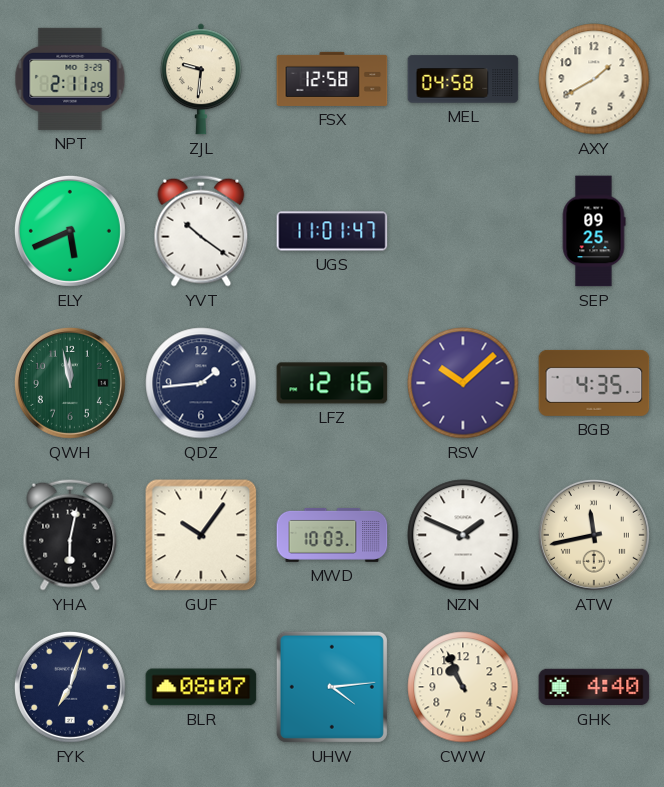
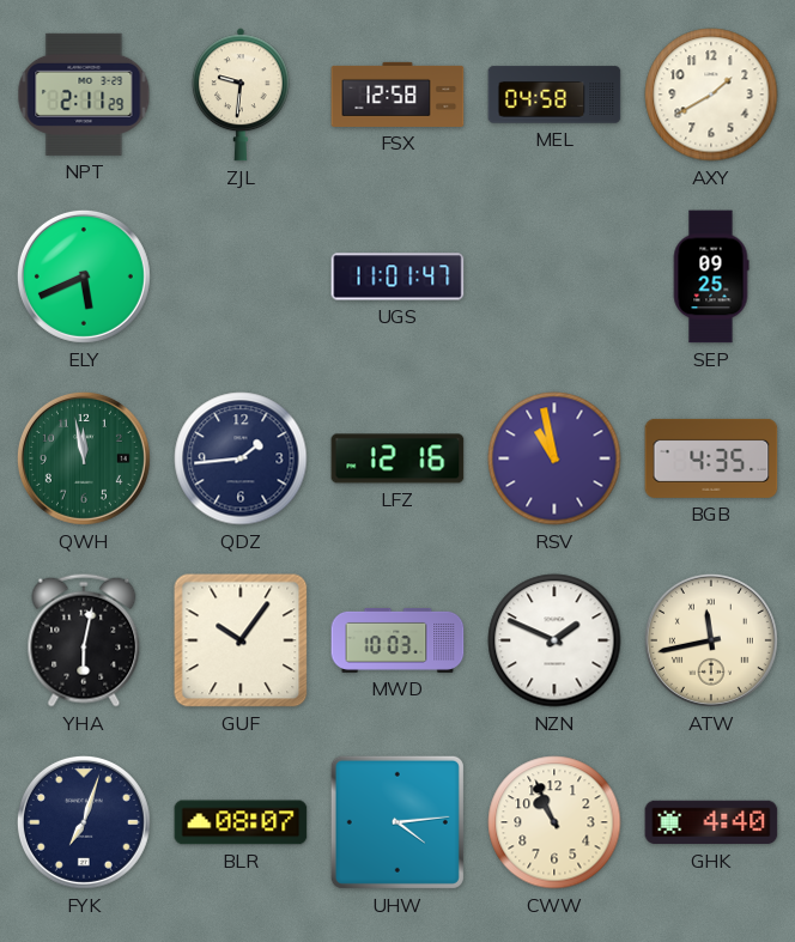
YVT: 10:21 -> none
RSV: 10:08 -> 10:58
